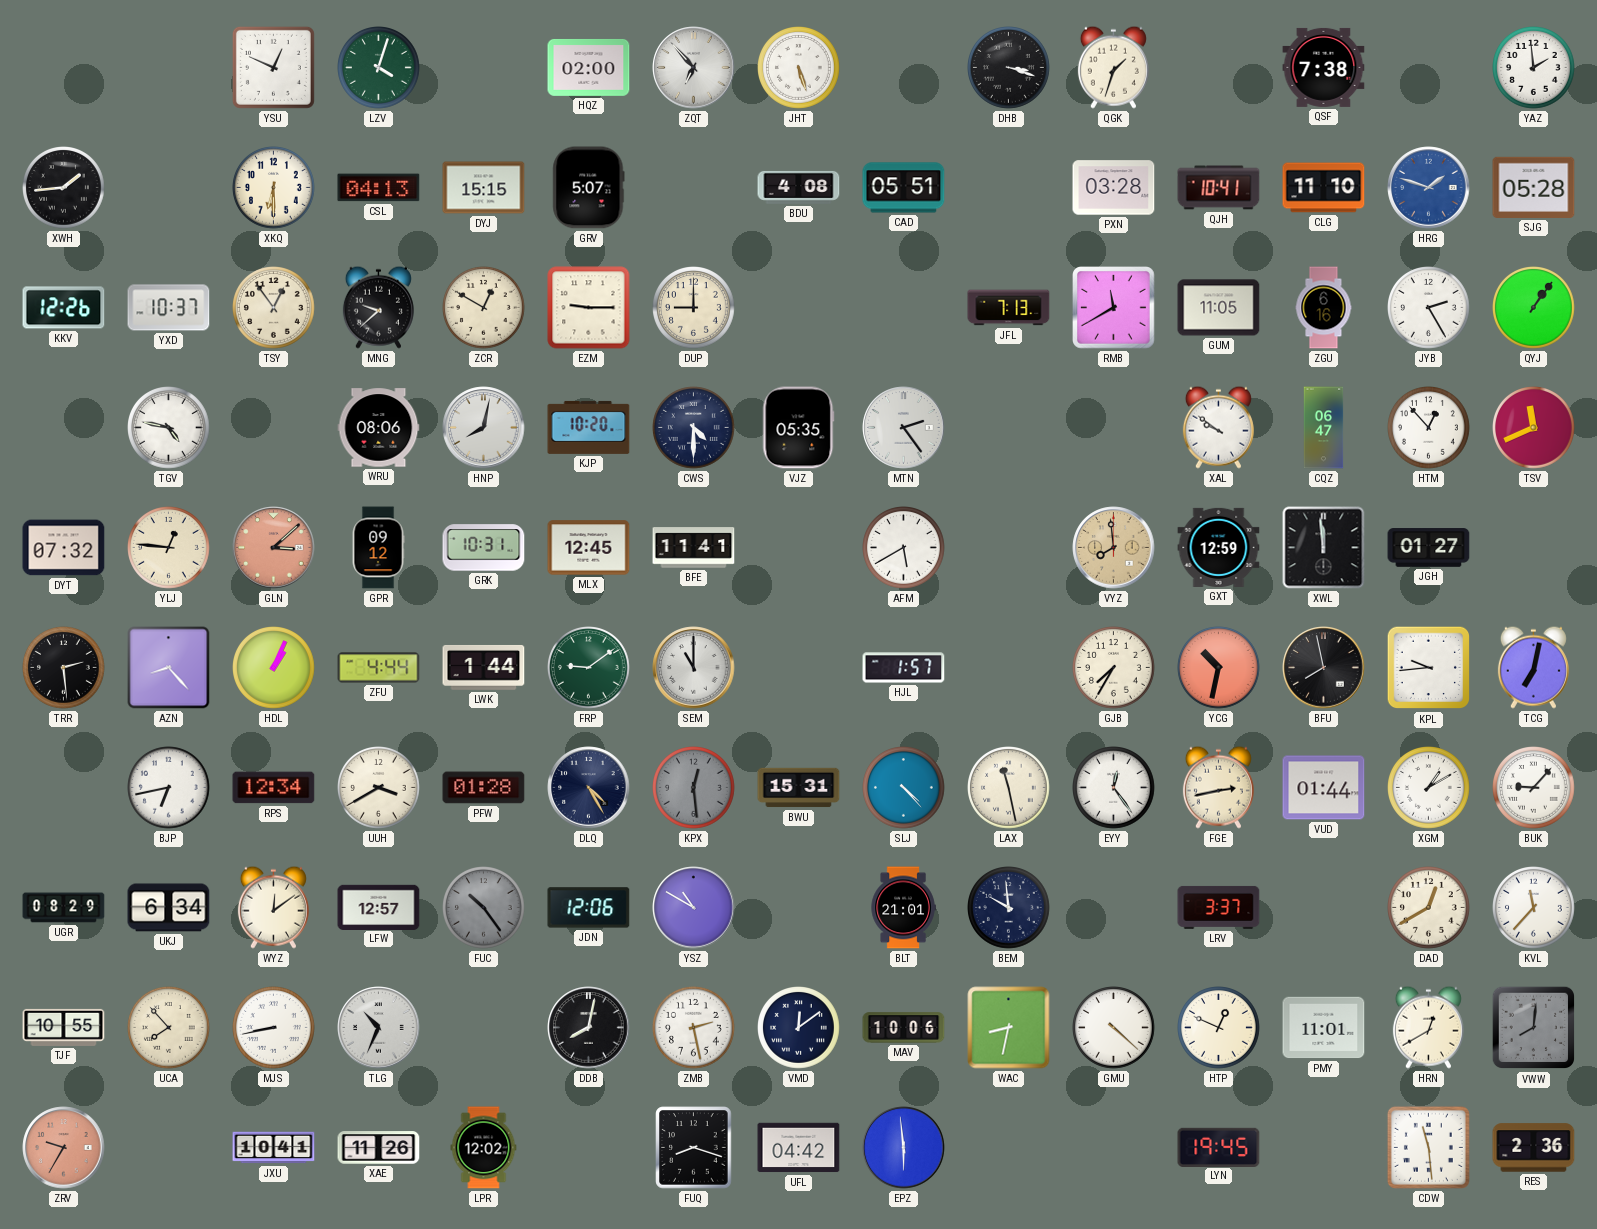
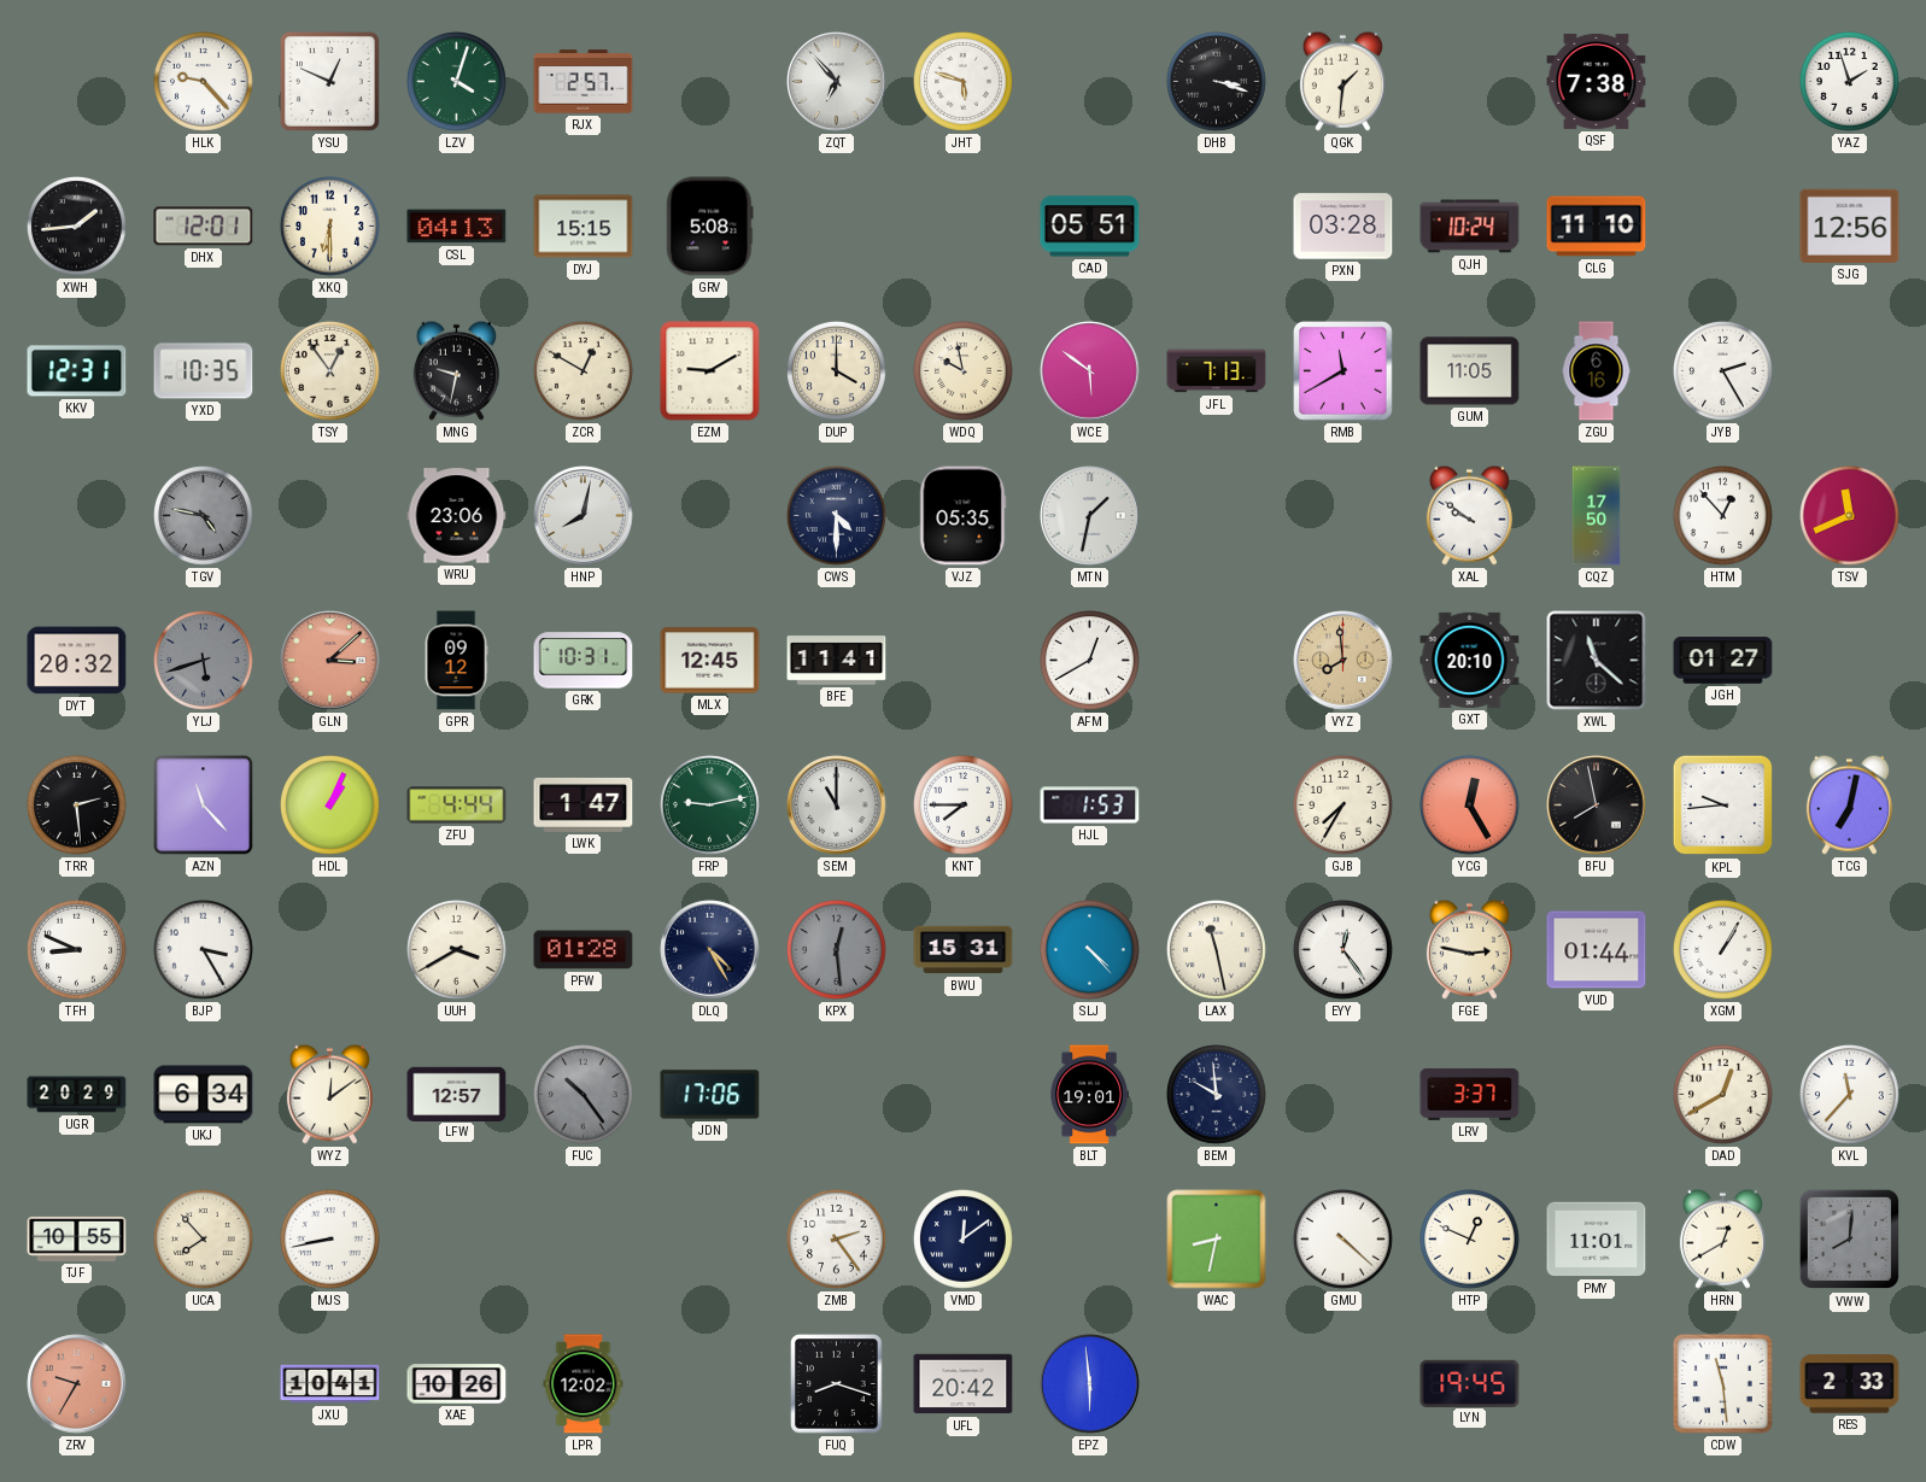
HLK: none -> 9:23
RJX: none -> 2:57
HQZ: 02:00 -> none
JHT: 5:27 -> 5:48
QGK: 1:33 -> 1:31
YAZ: 1:59 -> 1:57
DHX: none -> 12:01
GRV: 5:07 -> 5:08
BDU: 4:08 -> none
QJH: 10:41 -> 10:24
HRG: 1:48 -> none
SJG: 05:28 -> 12:56
KKV: 12:26 -> 12:31
YXD: 10:37 -> 10:35
MNG: 9:38 -> 9:32
EZM: 9:15 -> 9:10
DUP: 9:00 -> 4:00
WDQ: none -> 9:58
WCE: none -> 5:51
QYJ: 1:06 -> none
TGV dial: white -> grey
WRU: 08:06 -> 23:06
KJP: 10:20 -> none
MTN: 2:24 -> 1:32
CQZ: 06:47 -> 17:50
DYT: 07:32 -> 20:32
YLJ: 12:46 -> 5:42
YLJ dial: cream -> grey
AFM: 5:40 -> 12:40
GXT: 12:59 -> 20:10
XWL: 11:59 -> 11:22
AZN: 8:23 -> 11:23
LWK: 1:44 -> 1:47
FRP: 9:09 -> 9:13
KNT: none -> 7:45
HJL: 1:57 -> 1:53
YCG: 10:32 -> 12:25
TFH: none -> 8:49
BJP: 6:43 -> 3:25
RPS: 12:34 -> none
FGE: 2:43 -> 2:47
XGM: 1:10 -> 1:05
BUK: 9:07 -> none
UGR: 08:29 -> 20:29
JDN: 12:06 -> 17:06
YSZ: 10:50 -> none
BLT: 21:01 -> 19:01
TLG: 10:34 -> none
DDB: 8:02 -> none
ZMB: 2:28 -> 2:24
MAV: 10:06 -> none
XAE: 11:26 -> 10:26
UFL: 04:42 -> 20:42
RES: 2:36 -> 2:33
